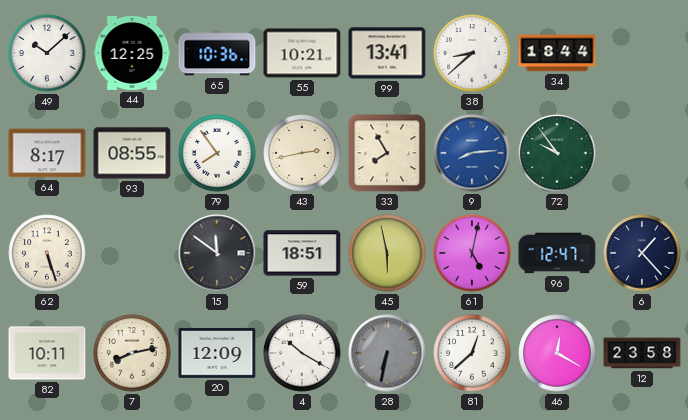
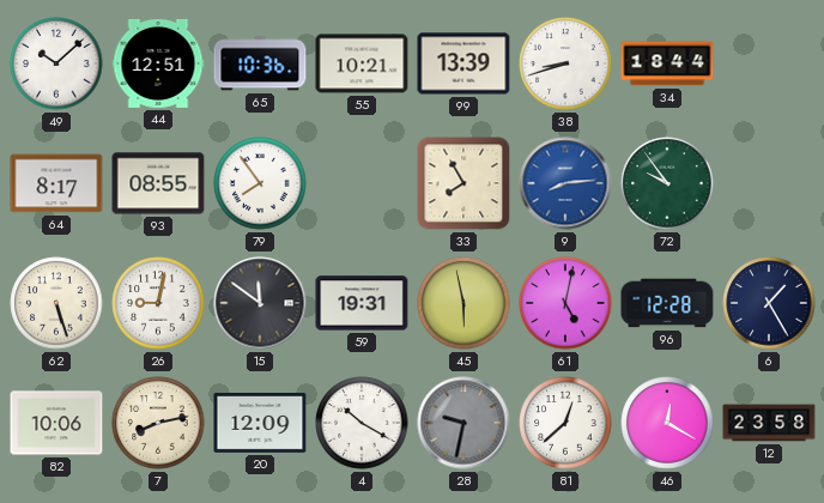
44: 12:25 -> 12:51
99: 13:41 -> 13:39
38: 8:38 -> 8:42
43: 2:43 -> none
26: none -> 9:02
59: 18:51 -> 19:31
96: 12:47 -> 12:28
6: 1:23 -> 1:25
82: 10:11 -> 10:06
28: 6:32 -> 9:32
